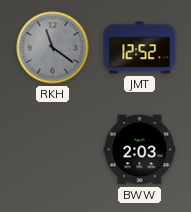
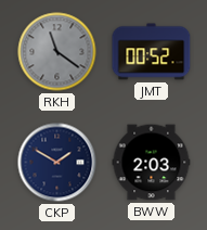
JMT: 12:52 -> 00:52
CKP: none -> 1:50
